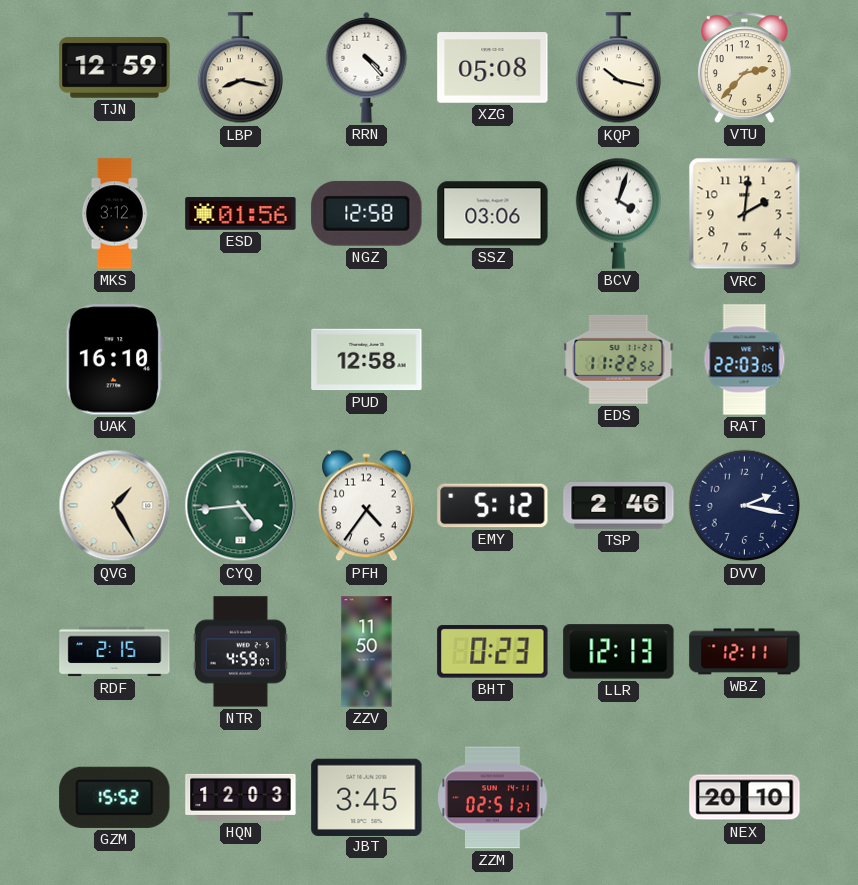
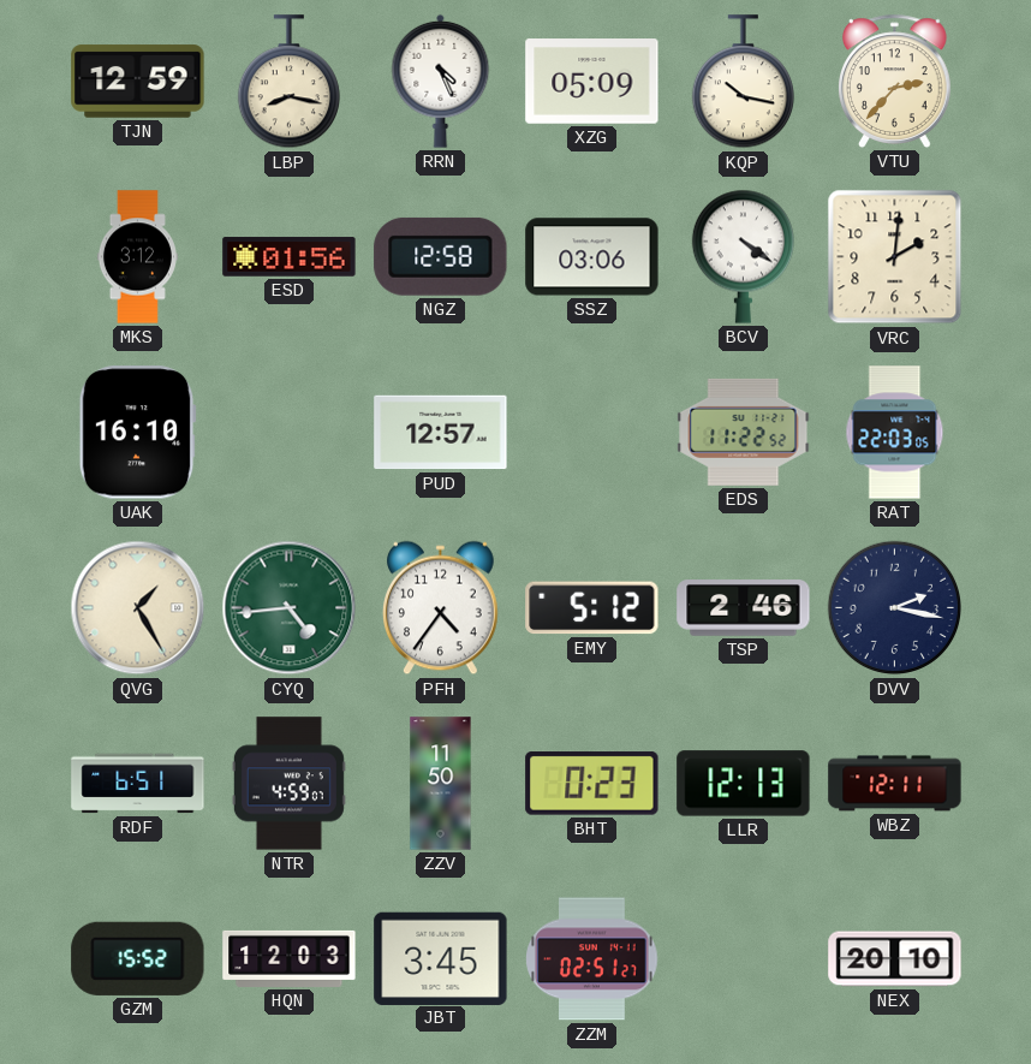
RRN: 4:23 -> 4:26
XZG: 05:08 -> 05:09
BCV: 4:03 -> 4:21
PUD: 12:58 -> 12:57
RDF: 2:15 -> 6:51
